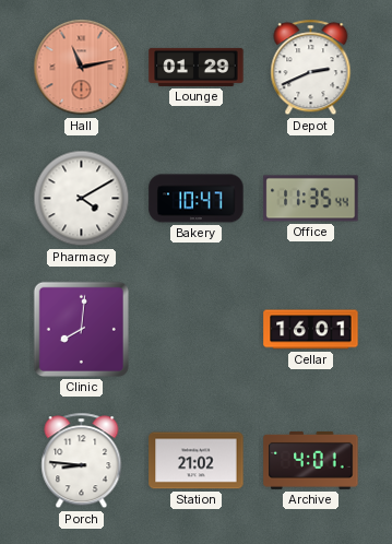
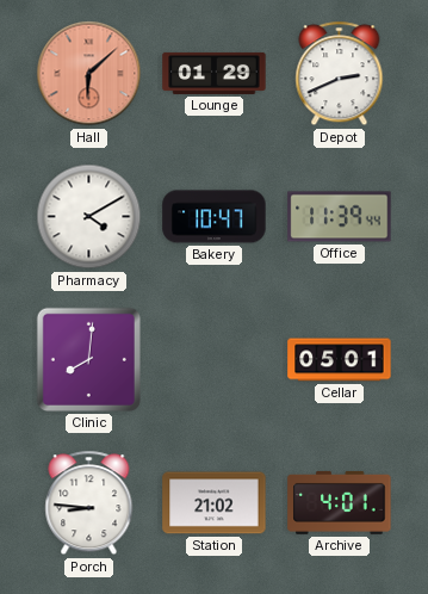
Hall: 11:13 -> 6:08
Office: 11:35 -> 11:39
Cellar: 16:01 -> 05:01
